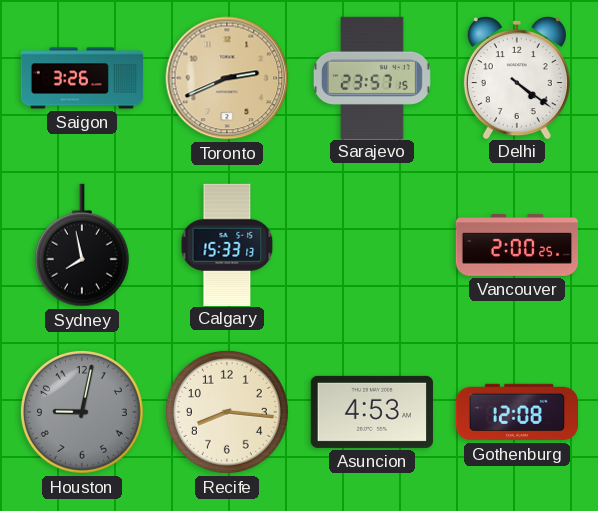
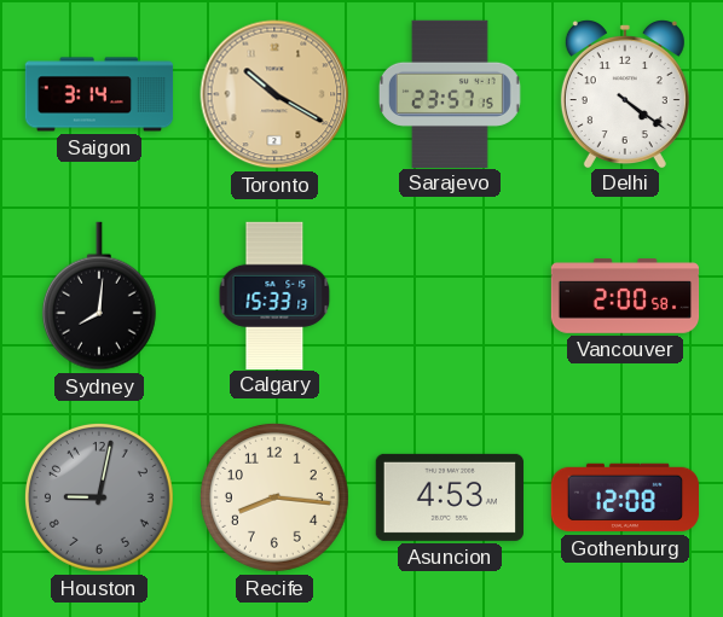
Saigon: 3:26 -> 3:14
Toronto: 2:41 -> 10:20
Sydney: 7:58 -> 8:01
Vancouver: 2:00:25 -> 2:00:58
